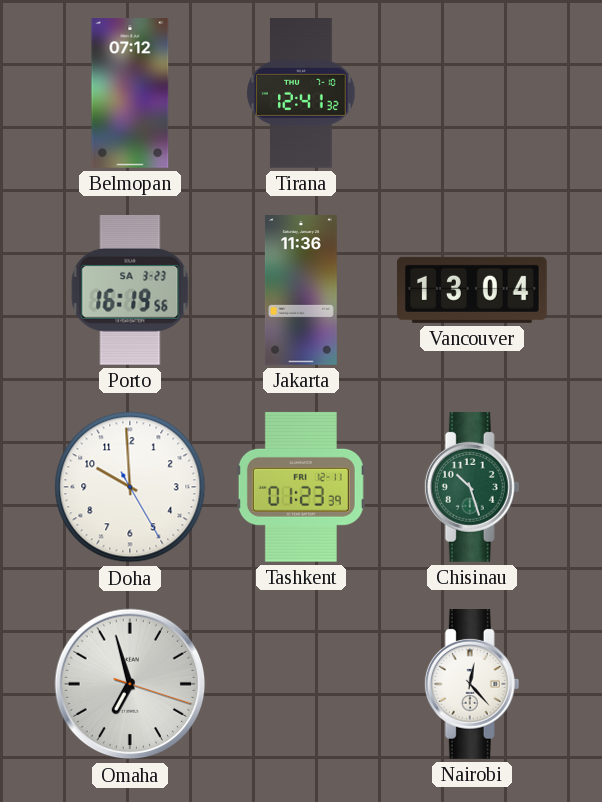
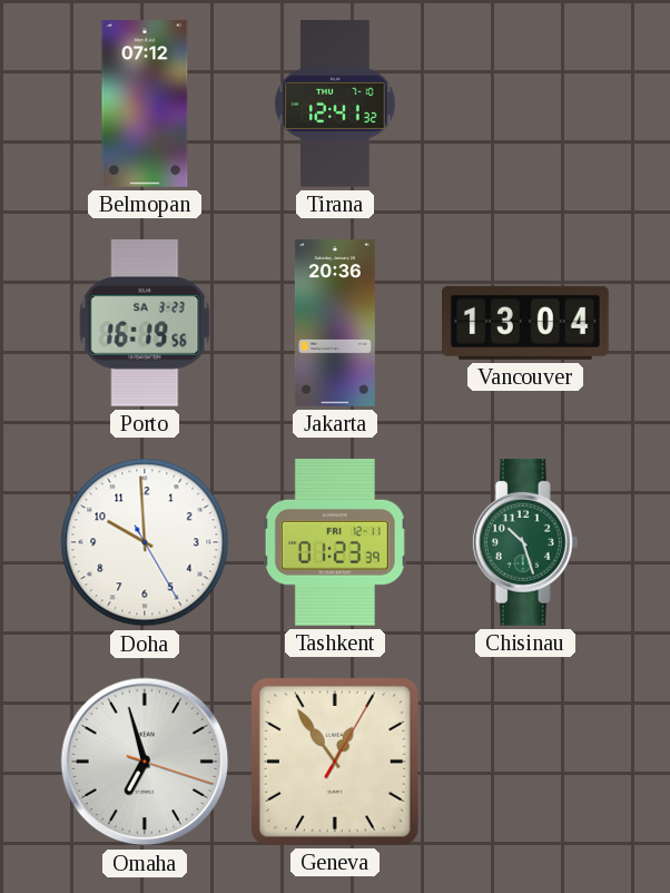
Jakarta: 11:36 -> 20:36
Geneva: none -> 12:54
Nairobi: 12:23 -> none
